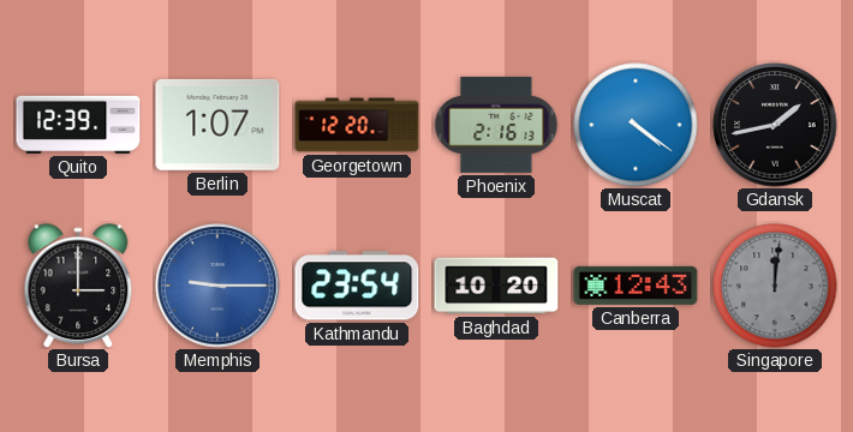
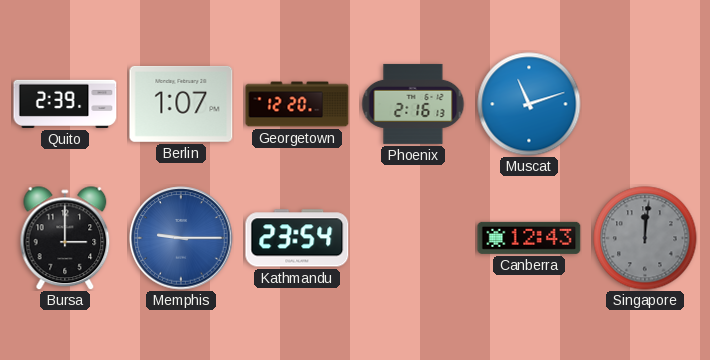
Quito: 12:39 -> 2:39
Muscat: 4:21 -> 11:12
Gdansk: 1:43 -> none
Baghdad: 10:20 -> none
